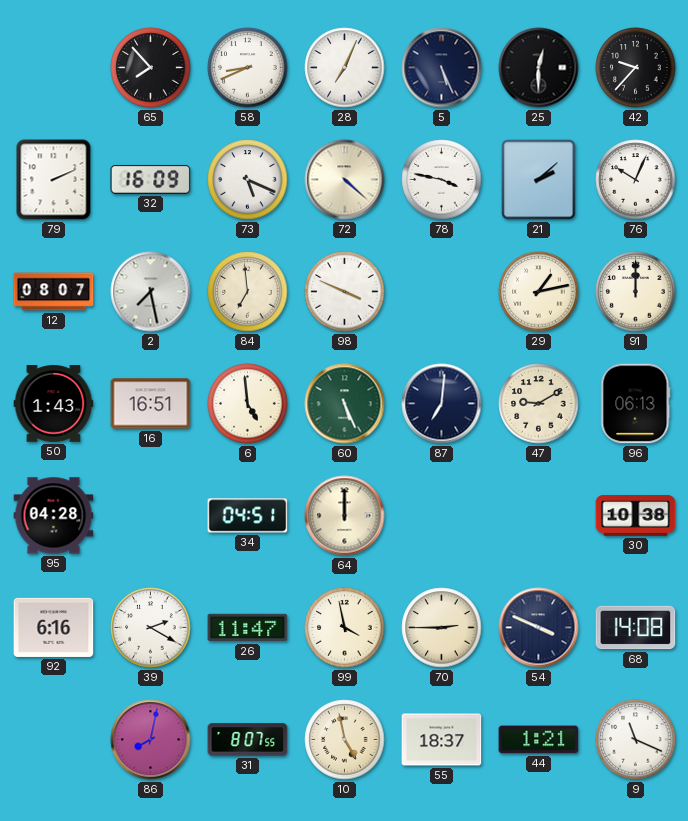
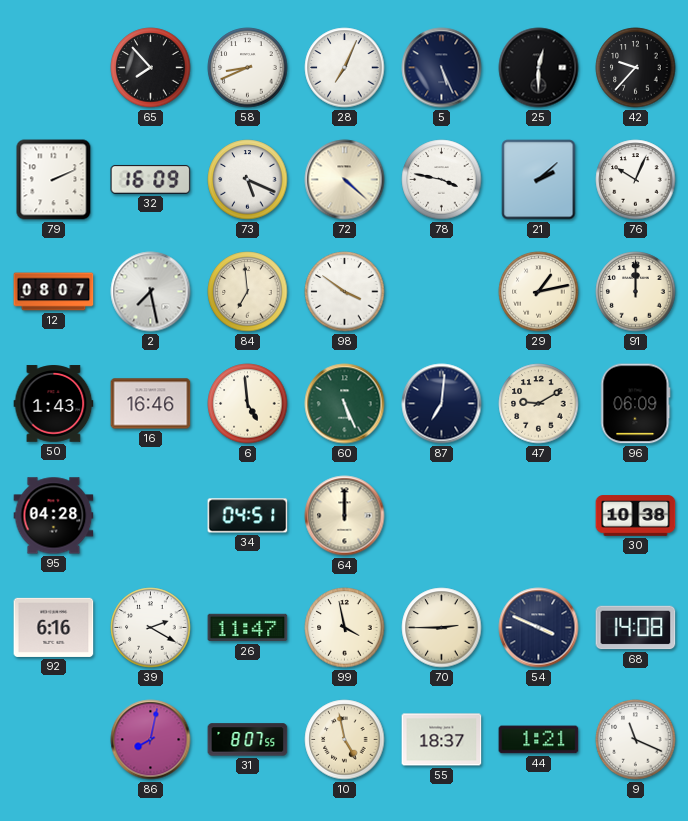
98: 3:49 -> 3:51
16: 16:51 -> 16:46
96: 06:13 -> 06:09
